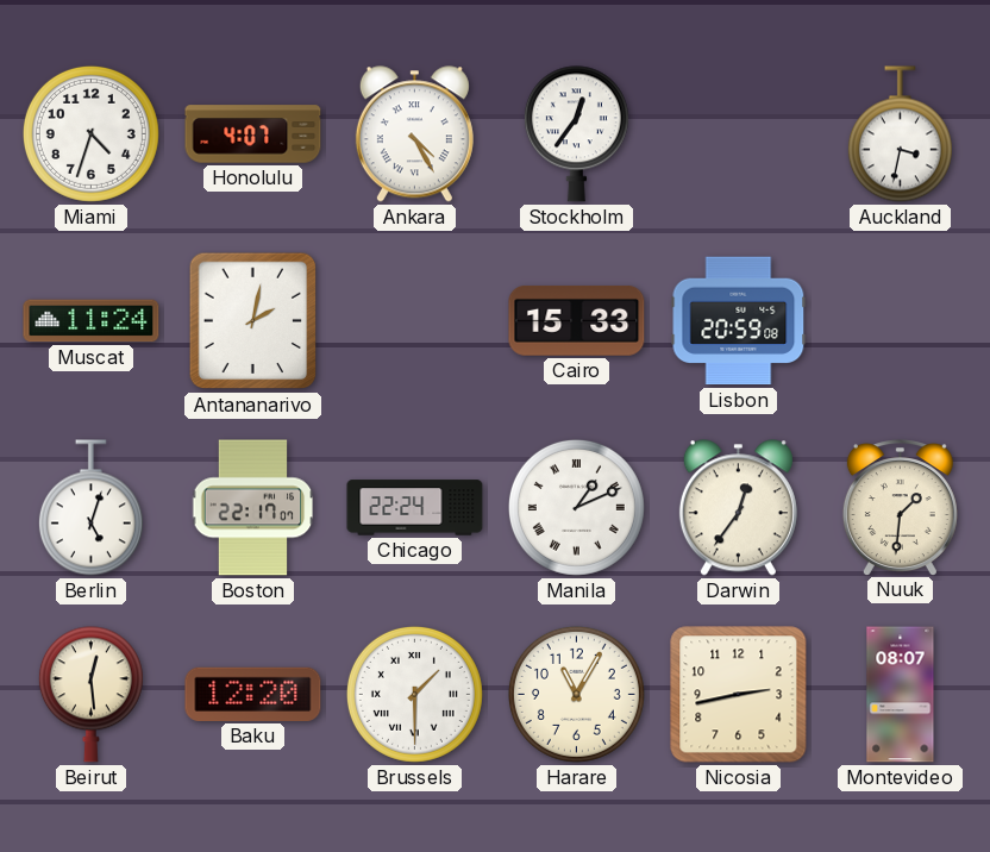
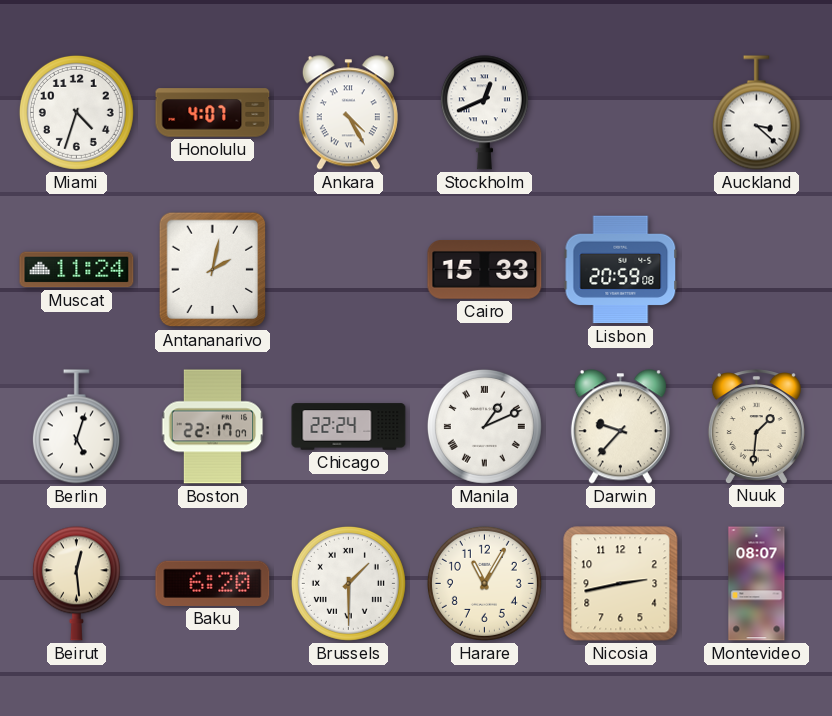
Stockholm: 12:36 -> 12:41
Auckland: 3:32 -> 3:22
Darwin: 12:36 -> 9:37
Baku: 12:20 -> 6:20
